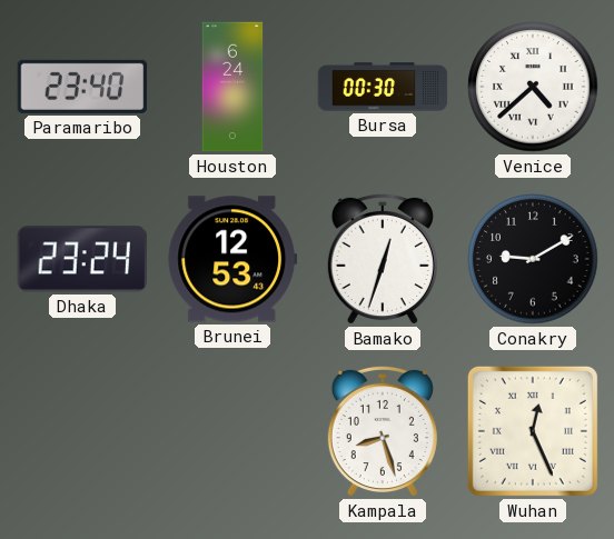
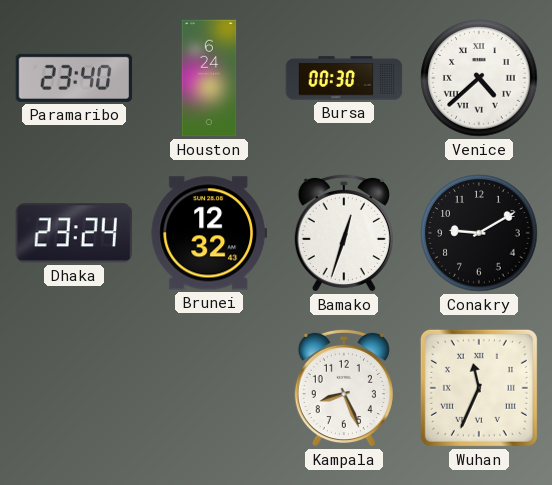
Brunei: 12:53 -> 12:32
Kampala: 8:27 -> 8:26
Wuhan: 12:26 -> 11:34
